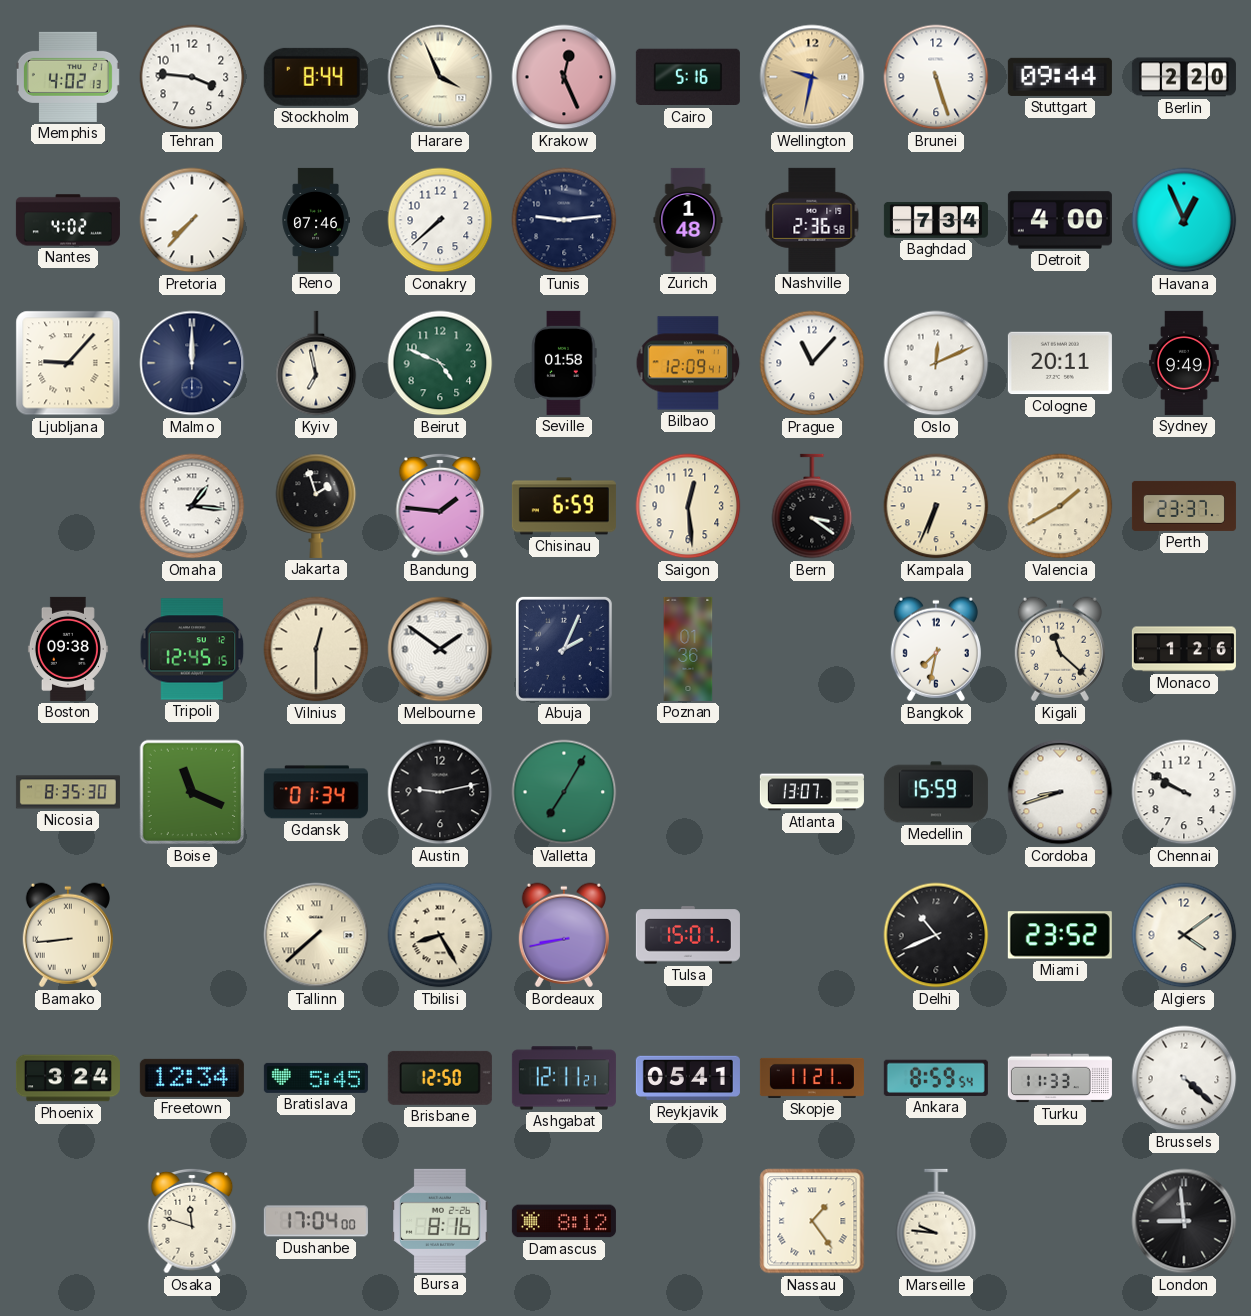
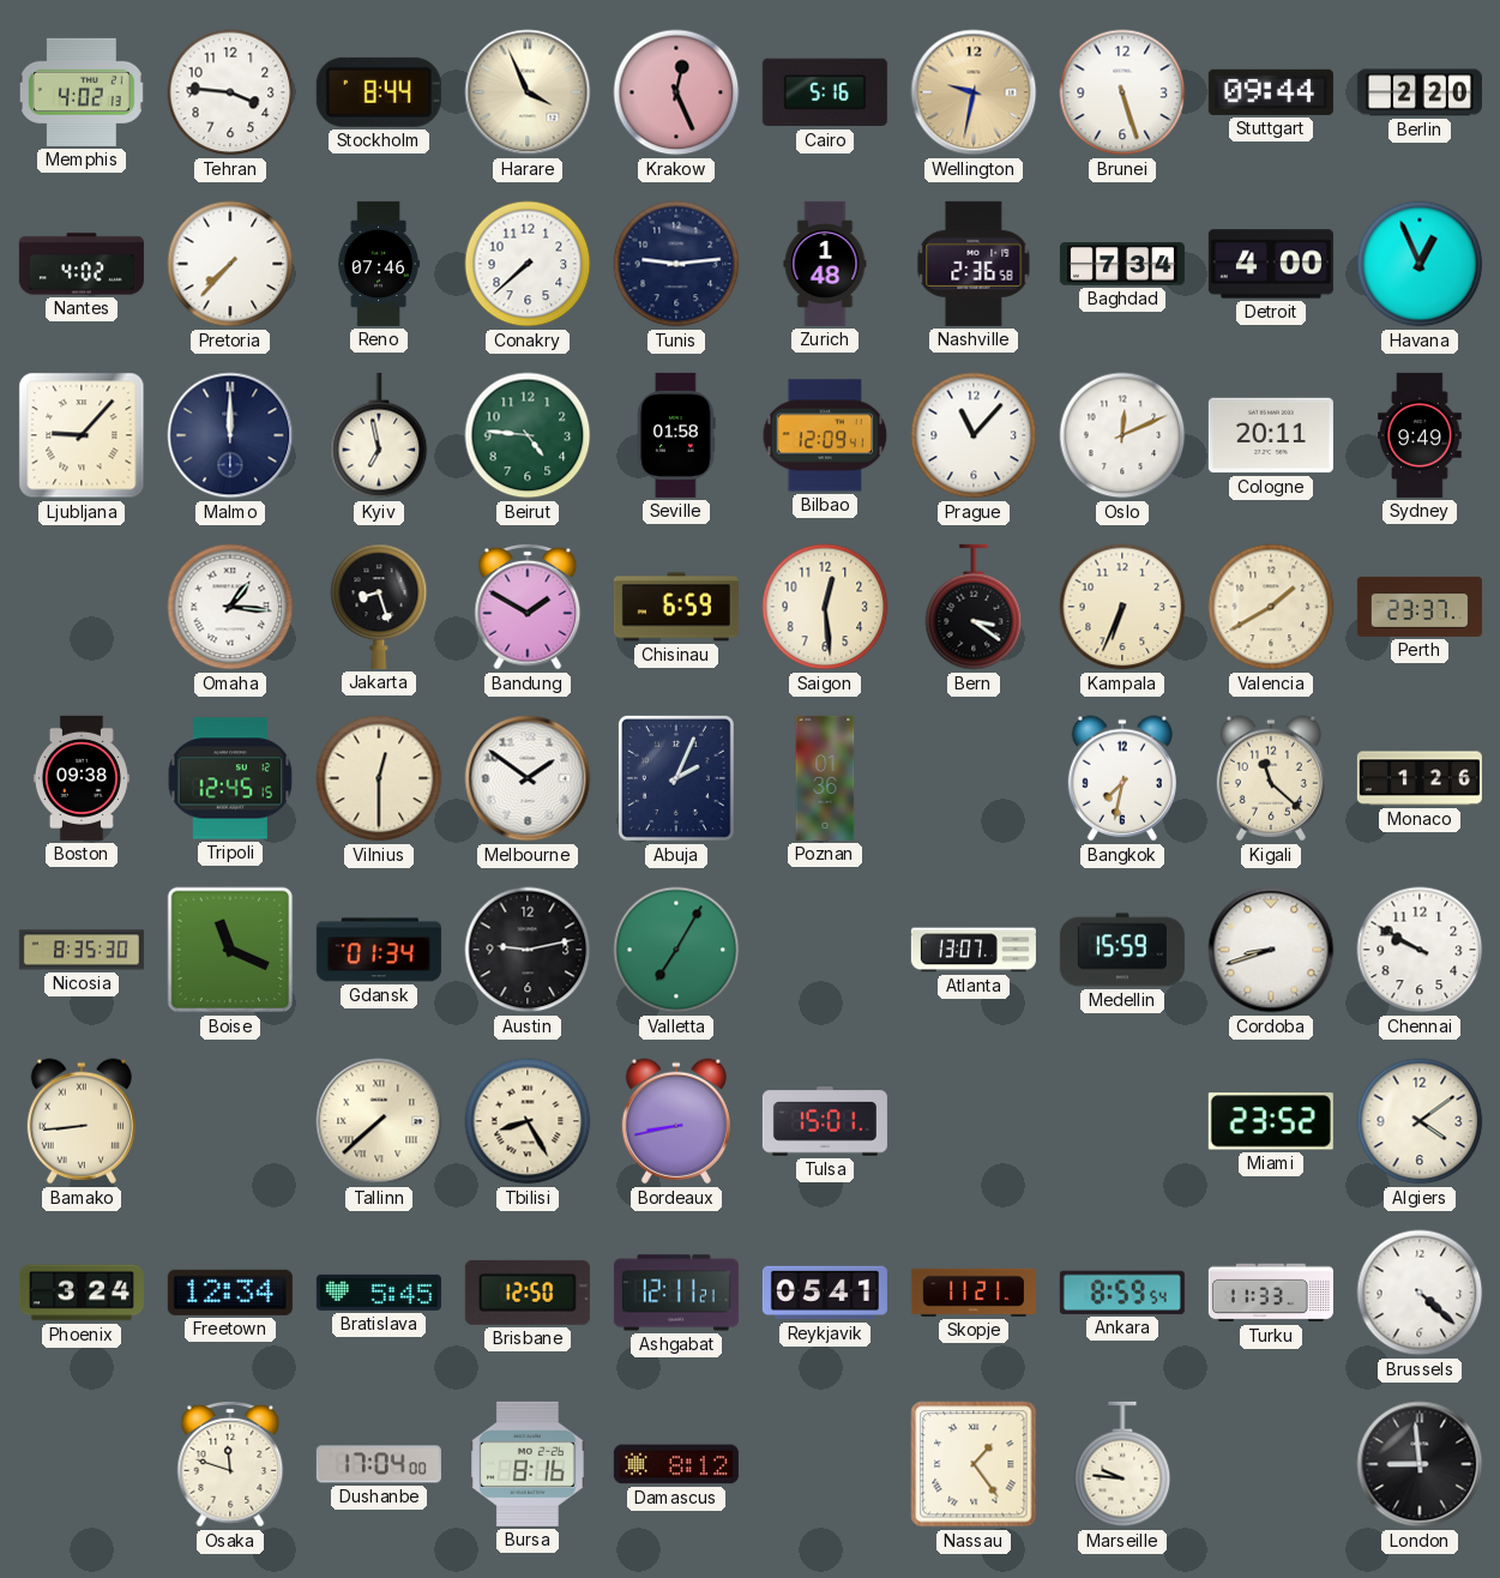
Beirut: 4:49 -> 4:46
Jakarta: 1:57 -> 8:27
Bandung: 1:46 -> 1:50
Delhi: 10:41 -> none
